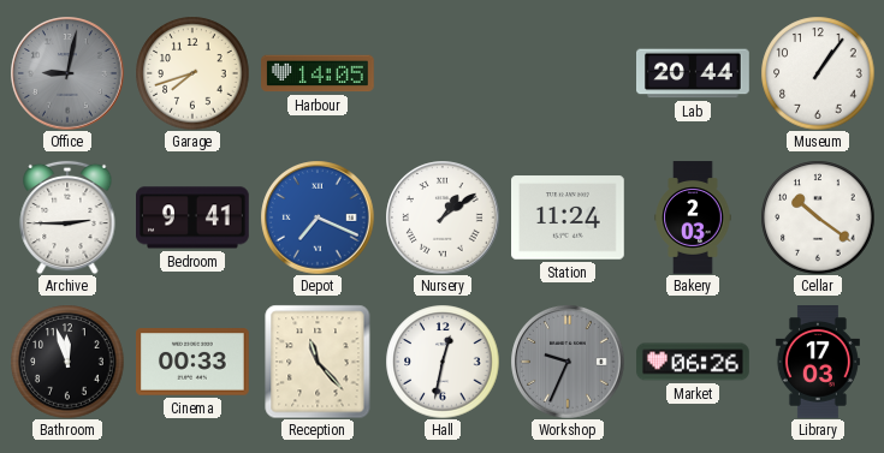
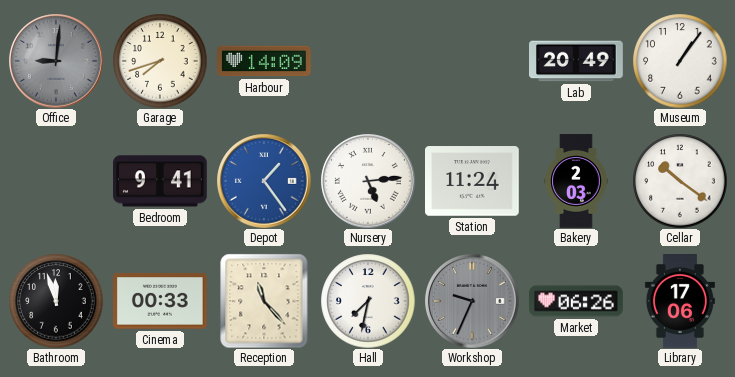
Office: 9:02 -> 9:01
Harbour: 14:05 -> 14:09
Lab: 20:44 -> 20:49
Archive: 2:45 -> none
Depot: 7:19 -> 1:24
Nursery: 1:09 -> 5:14
Hall: 12:32 -> 7:32
Library: 17:03 -> 17:06
